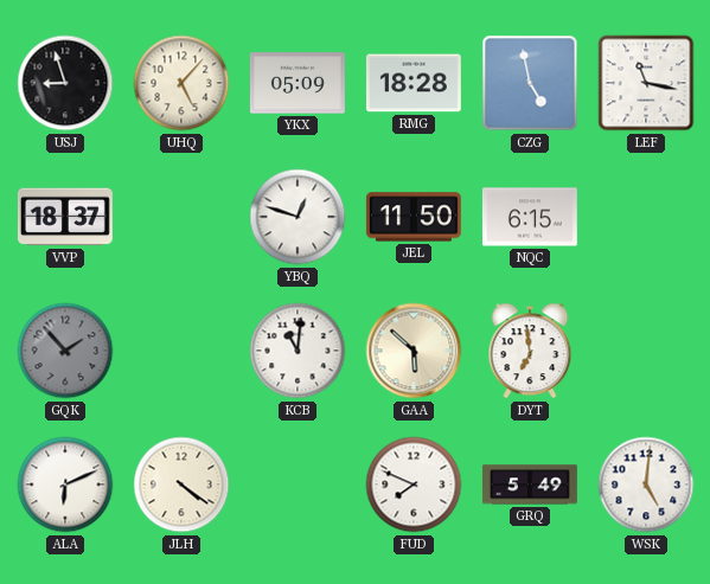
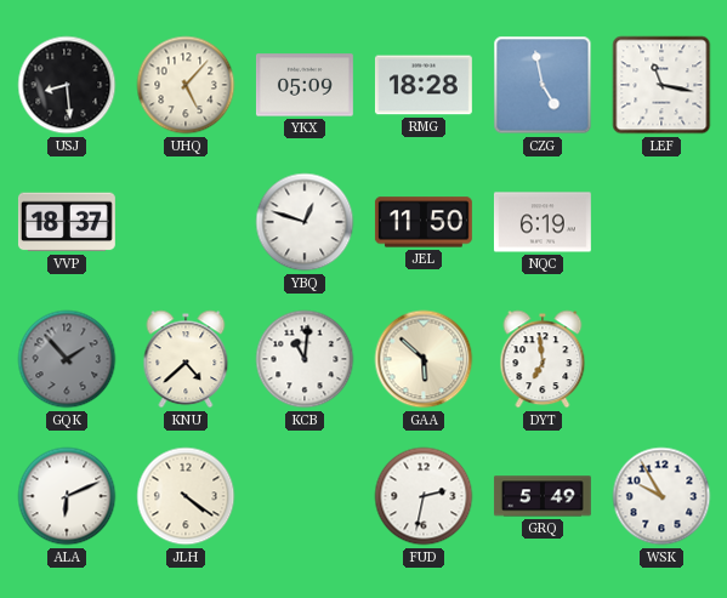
USJ: 8:57 -> 8:29
NQC: 6:15 -> 6:19
KNU: none -> 4:38
FUD: 7:49 -> 2:32
WSK: 5:01 -> 9:55
